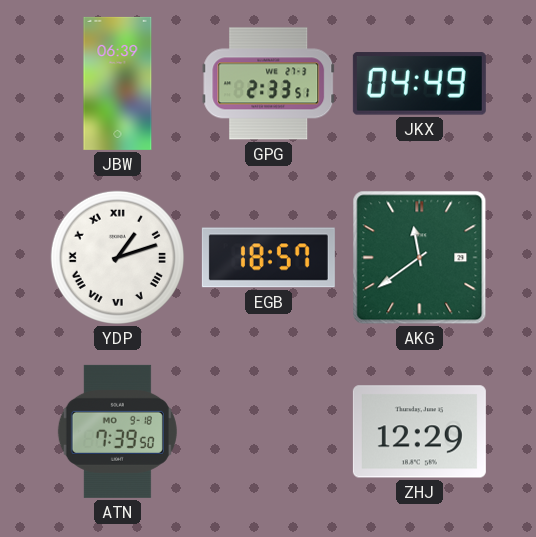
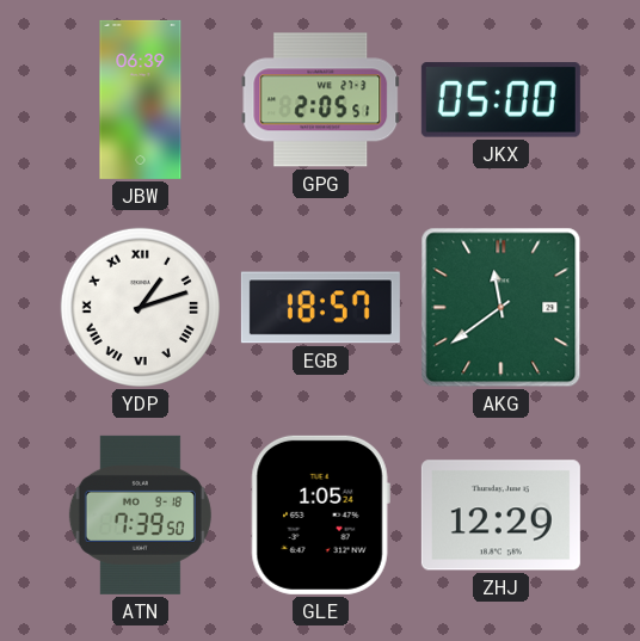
GPG: 2:33 -> 2:05
JKX: 04:49 -> 05:00
GLE: none -> 1:05
